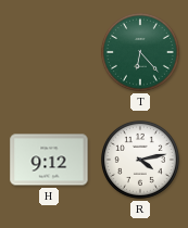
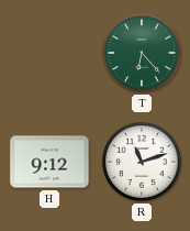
R: 4:13 -> 11:12
